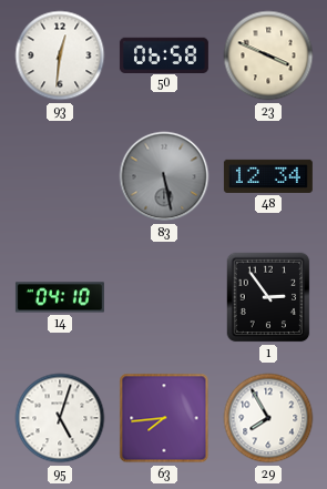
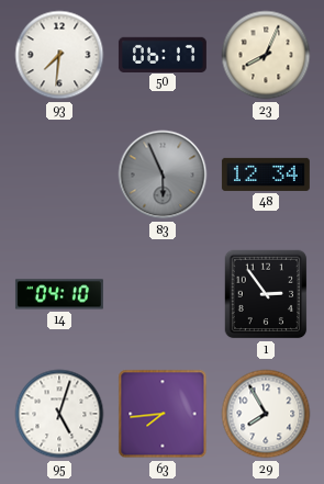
93: 12:31 -> 7:31
50: 06:58 -> 06:17
23: 3:49 -> 8:04
83: 5:28 -> 5:56
